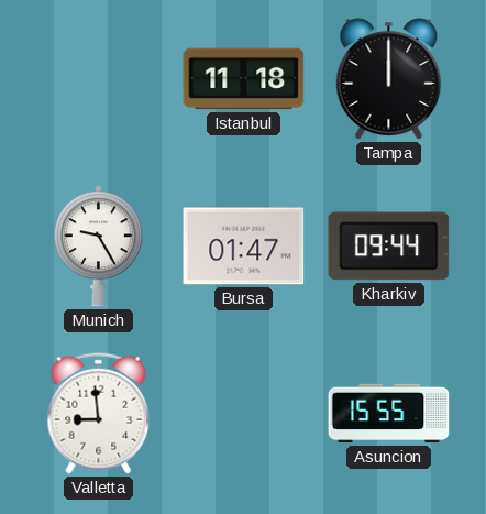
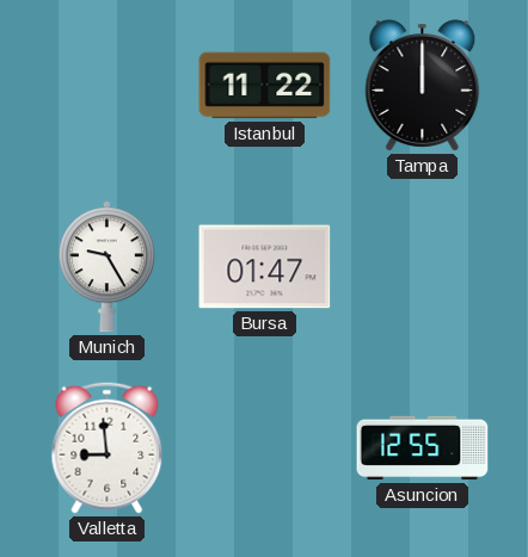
Istanbul: 11:18 -> 11:22
Kharkiv: 09:44 -> none
Asuncion: 15:55 -> 12:55
